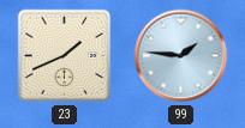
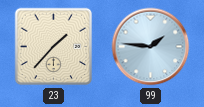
23: 1:41 -> 1:37
